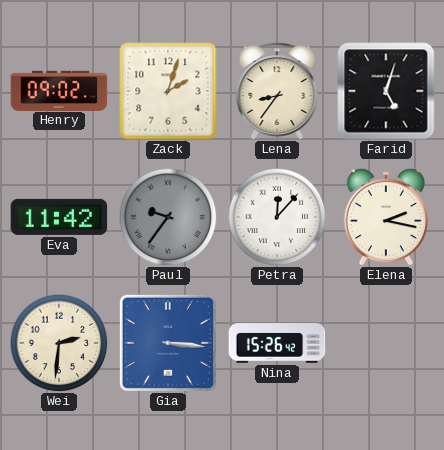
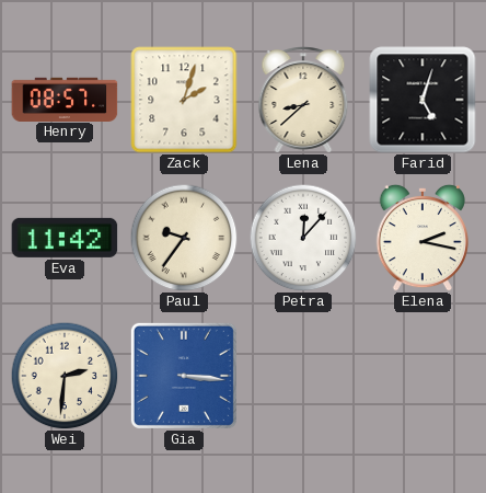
Henry: 09:02 -> 08:57
Lena: 8:36 -> 8:38
Paul dial: grey -> cream
Nina: 15:26 -> none
